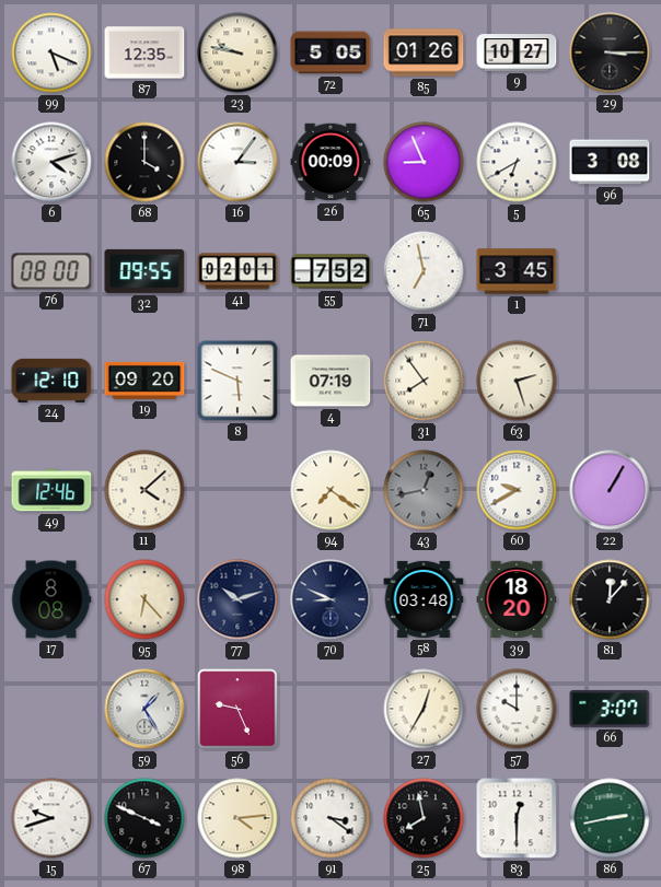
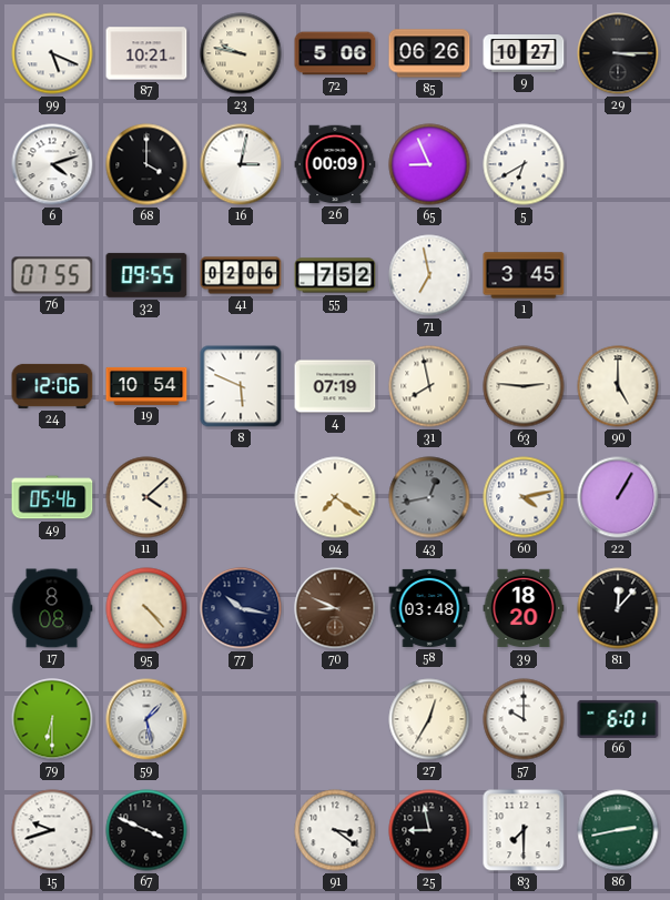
87: 12:35 -> 10:21
72: 5:05 -> 5:06
85: 01:26 -> 06:26
16: 3:06 -> 3:02
96: 3:08 -> none
76: 08:00 -> 07:55
41: 02:01 -> 02:06
24: 12:10 -> 12:06
19: 09:20 -> 10:54
31: 7:54 -> 7:58
63: 2:27 -> 2:46
90: none -> 5:00
49: 12:46 -> 05:46
60: 9:40 -> 4:13
95: 6:23 -> 4:23
77: 10:12 -> 10:17
70 dial: navy -> brown
79: none -> 6:30
59: 1:25 -> 1:28
56: 9:26 -> none
66: 3:07 -> 6:01
98: 4:14 -> none
25: 7:58 -> 8:58
83: 12:30 -> 7:30
